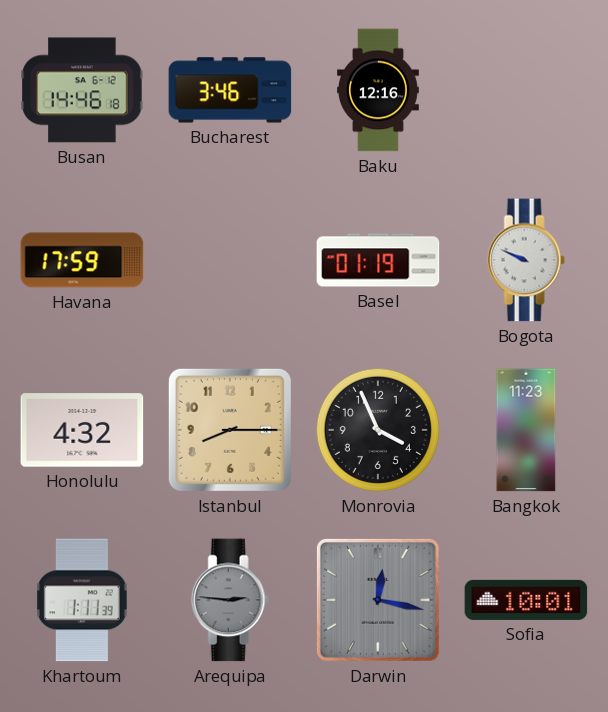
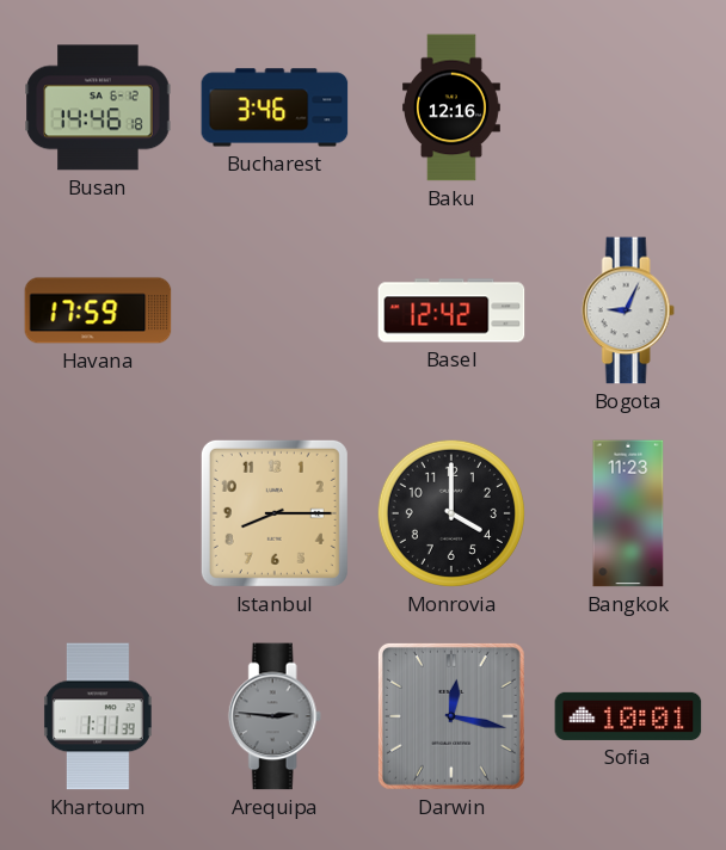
Basel: 01:19 -> 12:42
Bogota: 9:49 -> 9:04
Honolulu: 4:32 -> none
Monrovia: 3:56 -> 4:00
